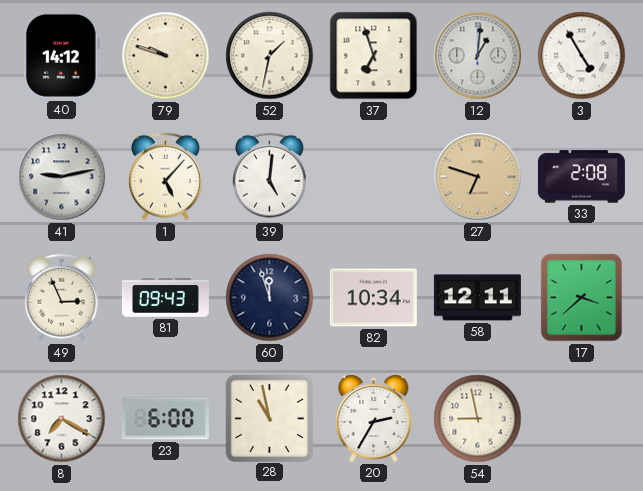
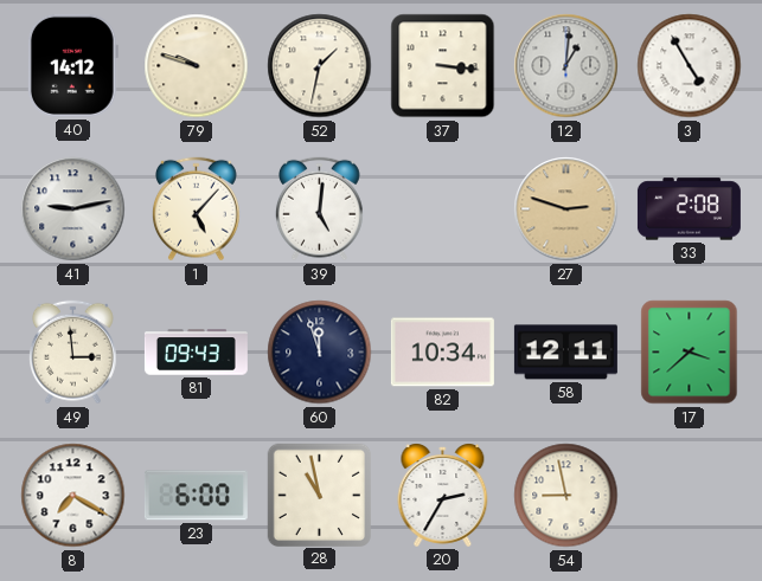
37: 6:57 -> 3:16
27: 6:48 -> 2:48
49: 2:56 -> 2:59
